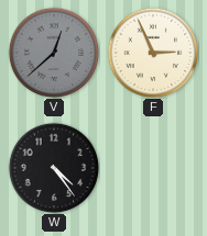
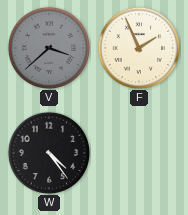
V: 12:38 -> 3:38
F: 2:56 -> 1:56
